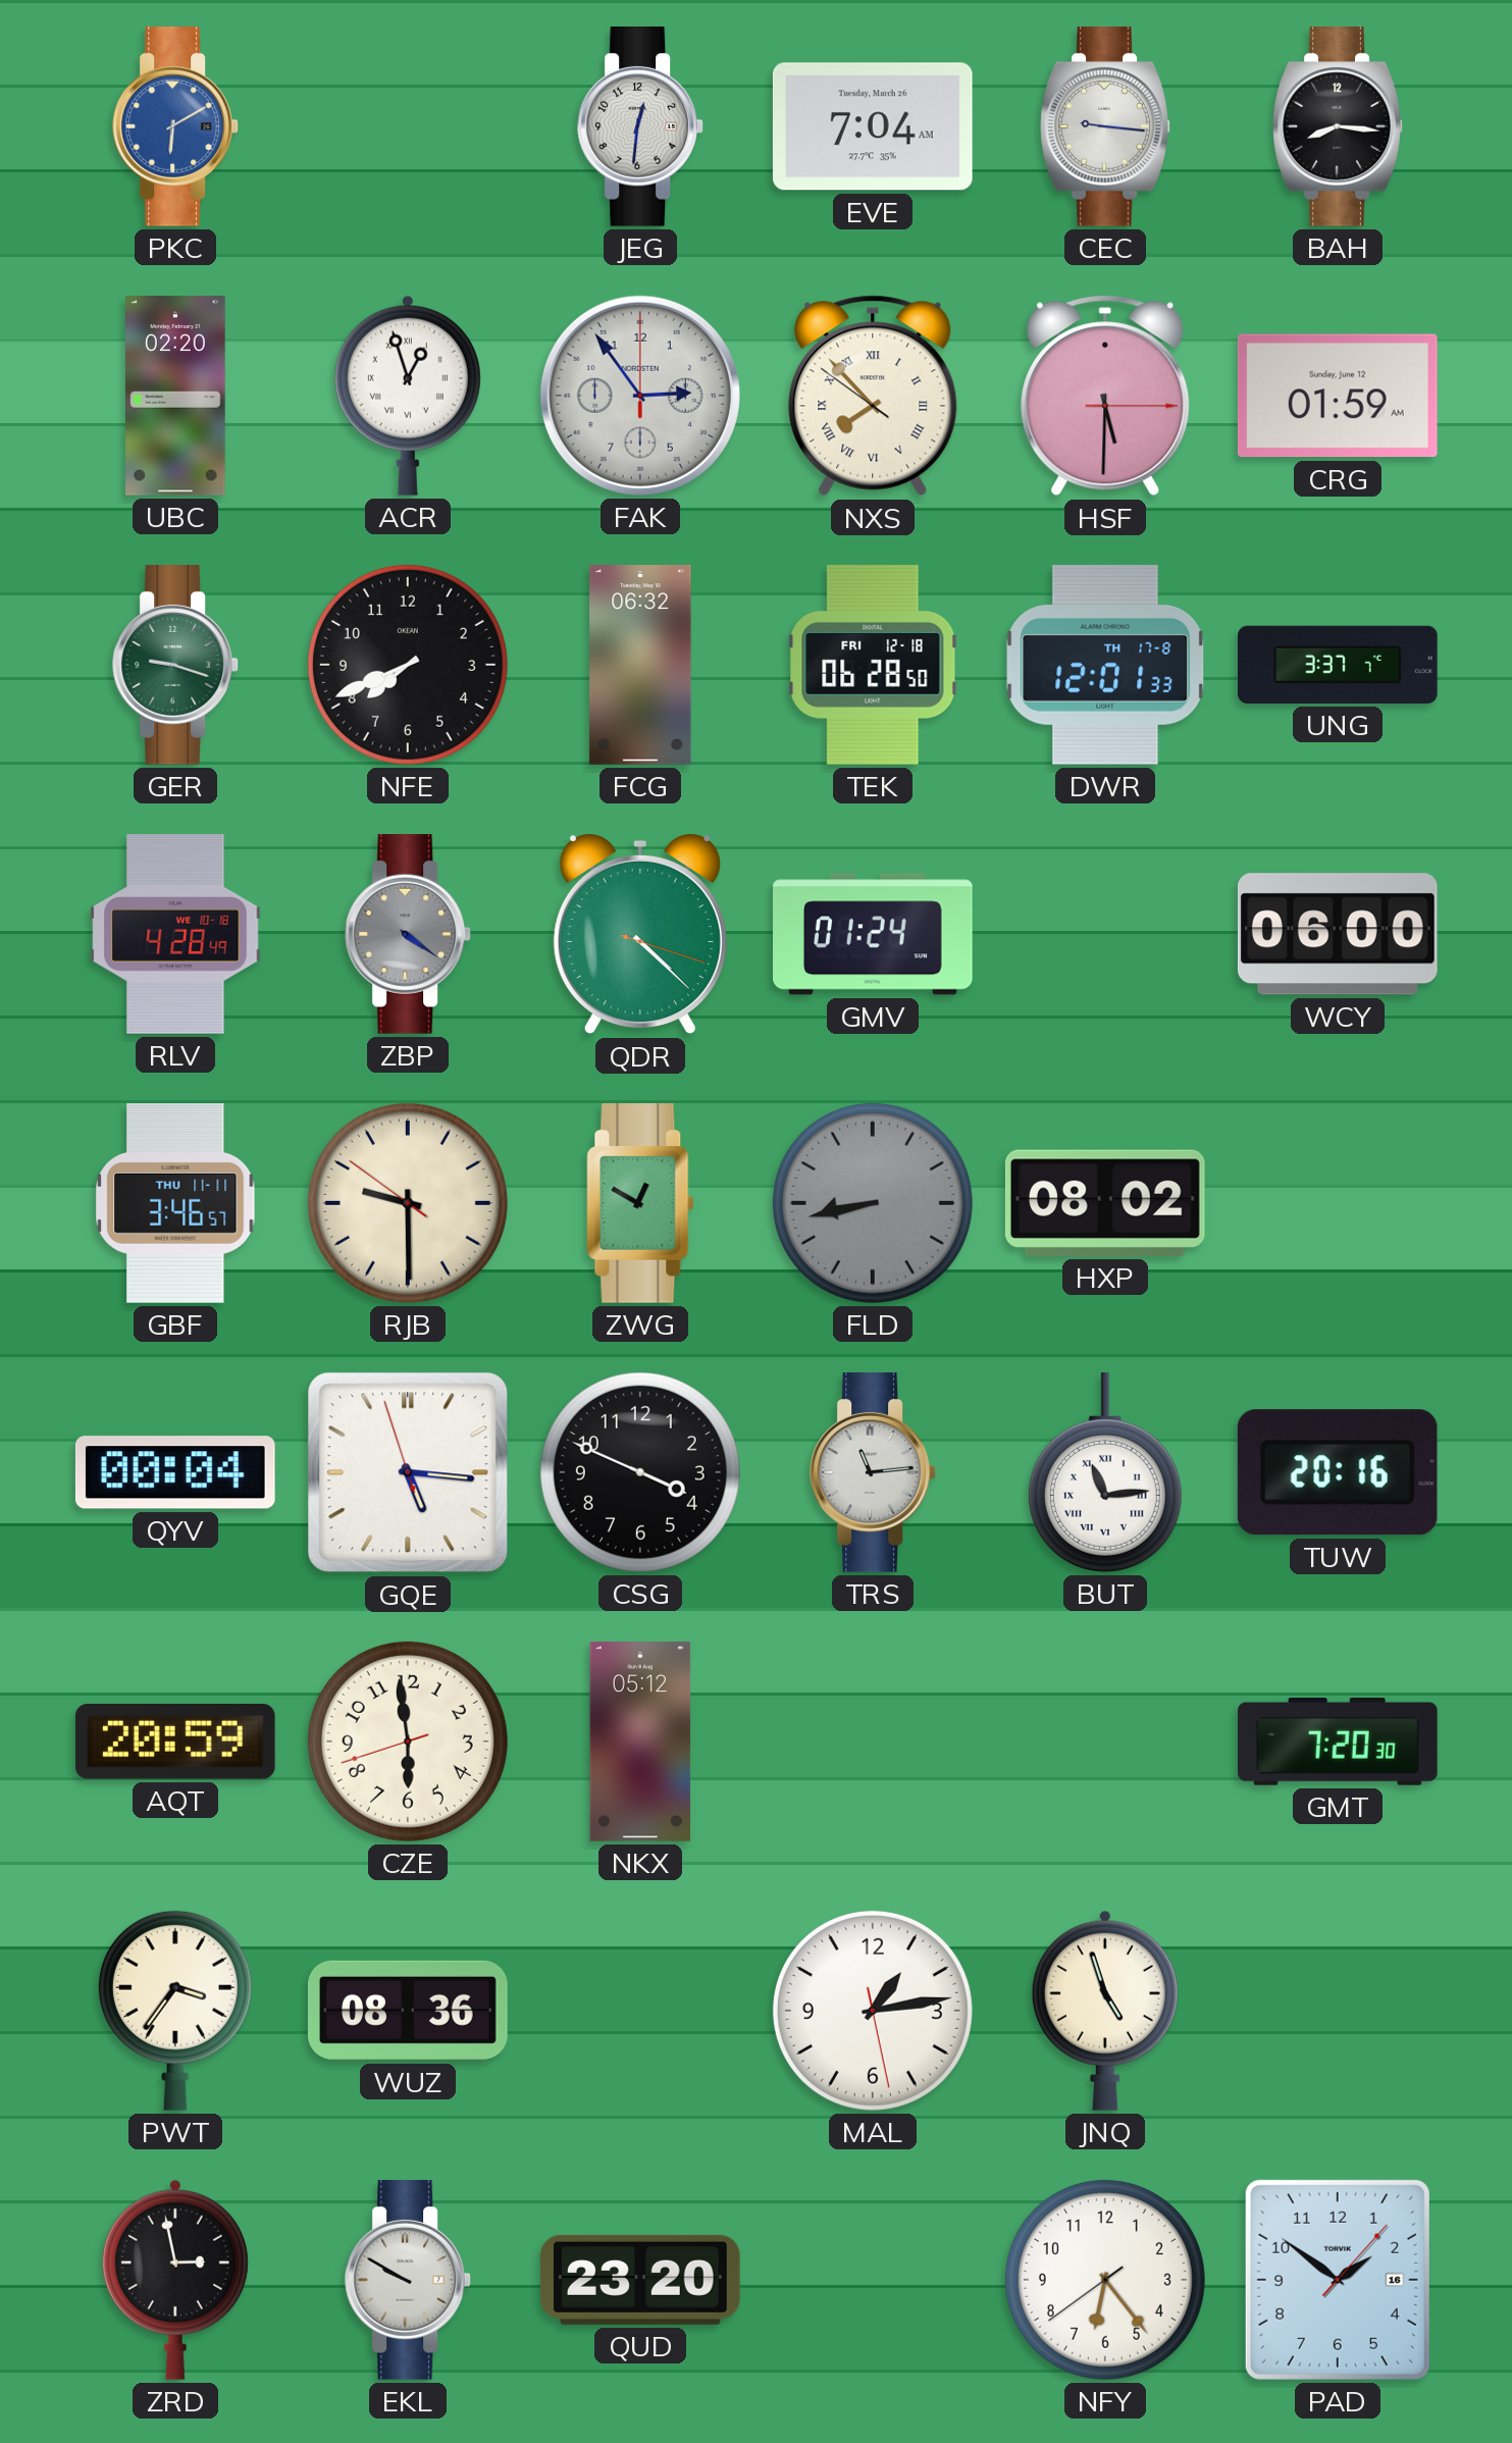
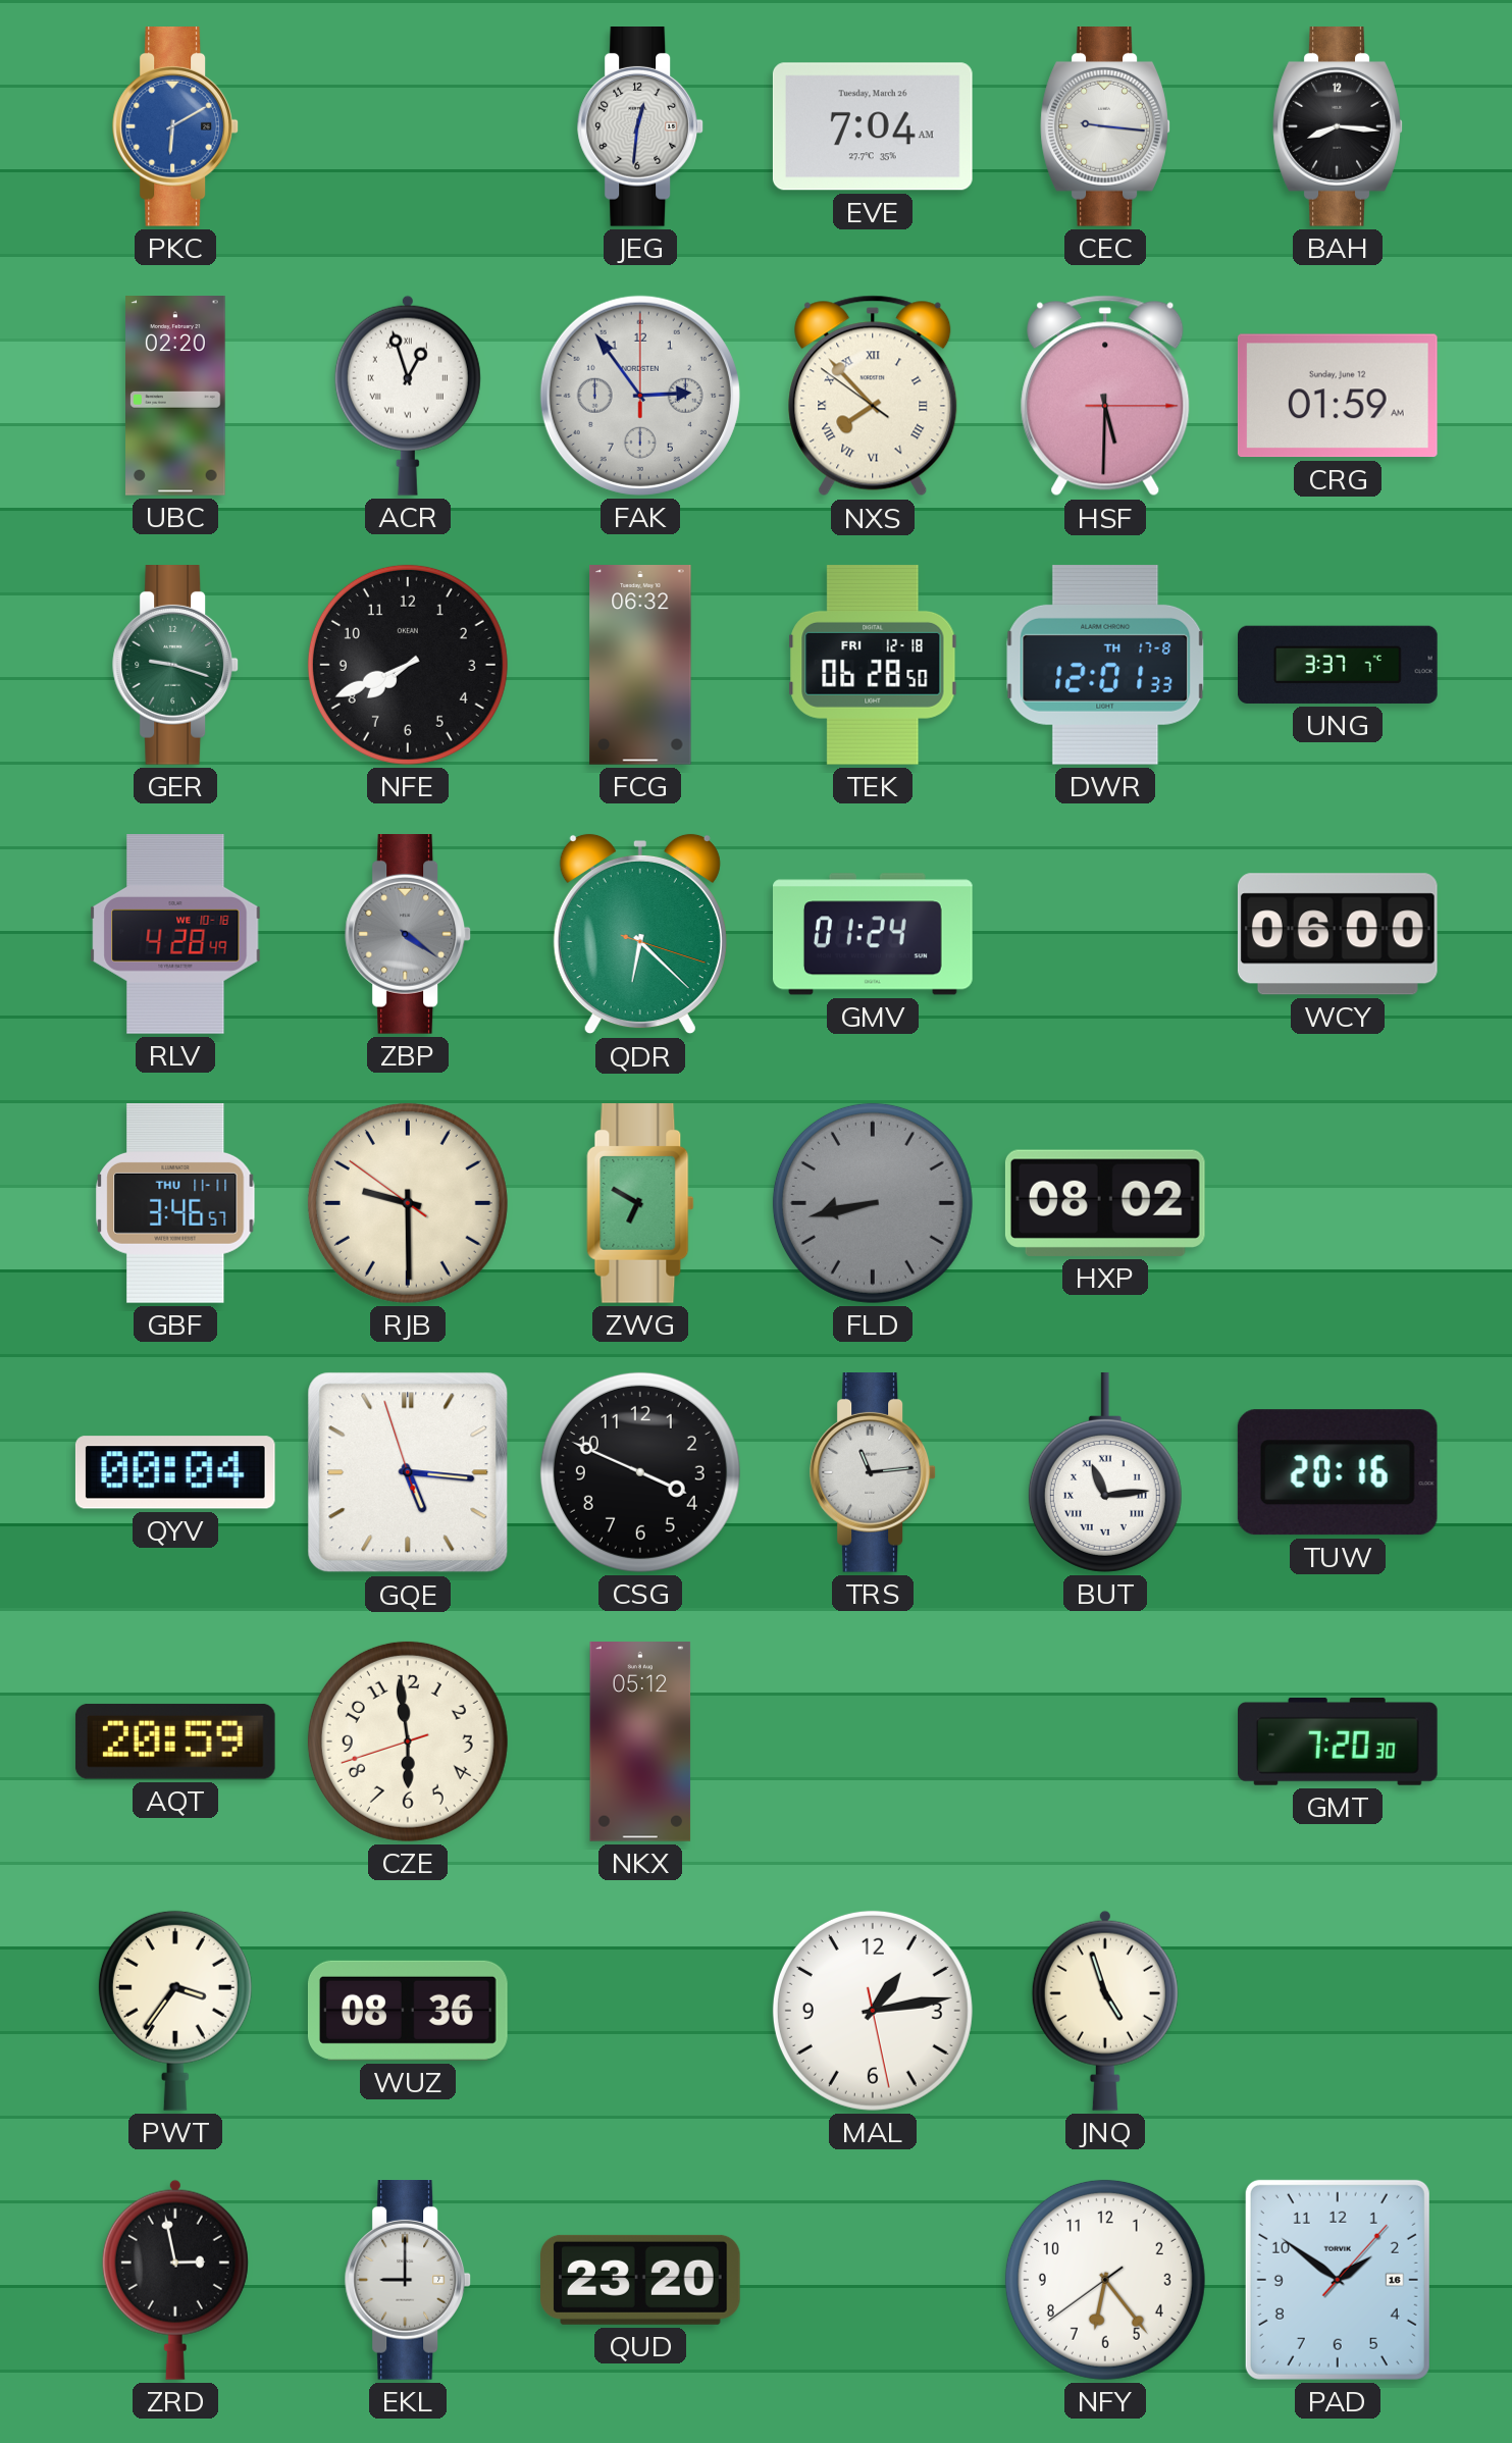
QDR: 4:22 -> 6:22
ZWG: 12:50 -> 6:50
EKL: 9:50 -> 9:00
